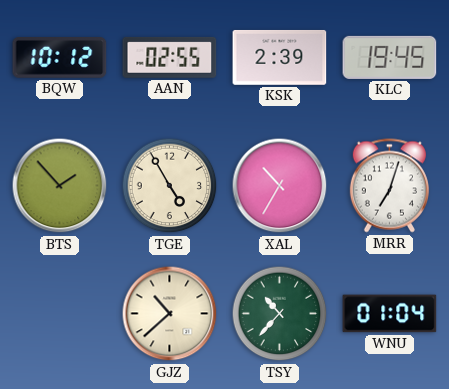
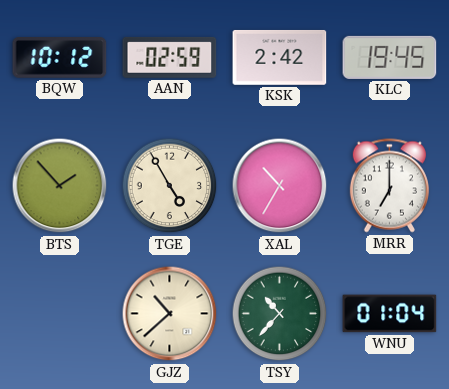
AAN: 02:55 -> 02:59
KSK: 2:39 -> 2:42
MRR: 7:03 -> 7:00
